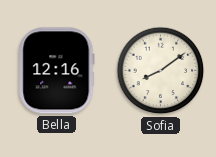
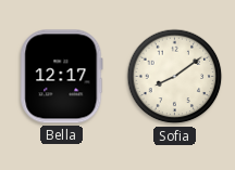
Bella: 12:16 -> 12:17
